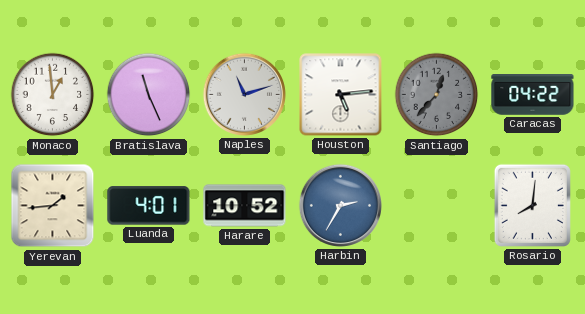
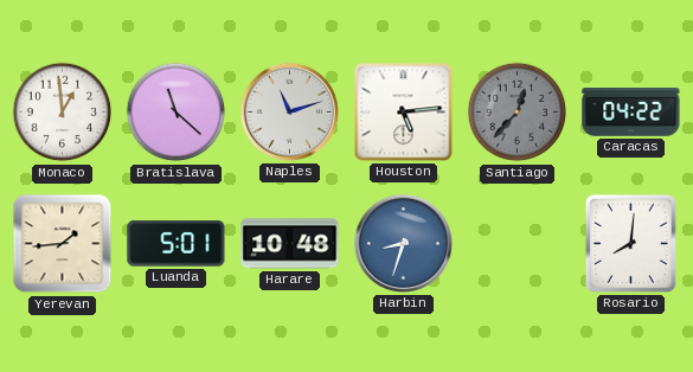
Bratislava: 11:26 -> 11:22
Luanda: 4:01 -> 5:01
Harare: 10:52 -> 10:48
Harbin: 2:35 -> 8:33
